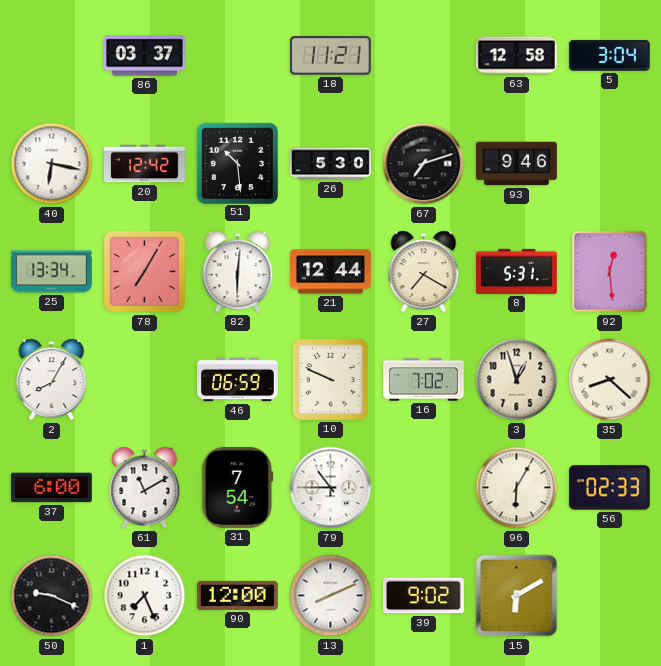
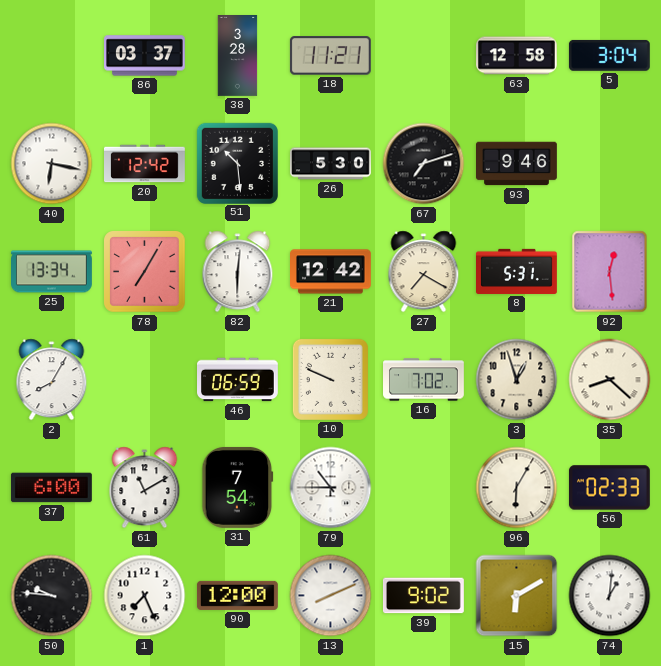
38: none -> 3:28
21: 12:44 -> 12:42
50: 9:19 -> 9:46
74: none -> 1:01
